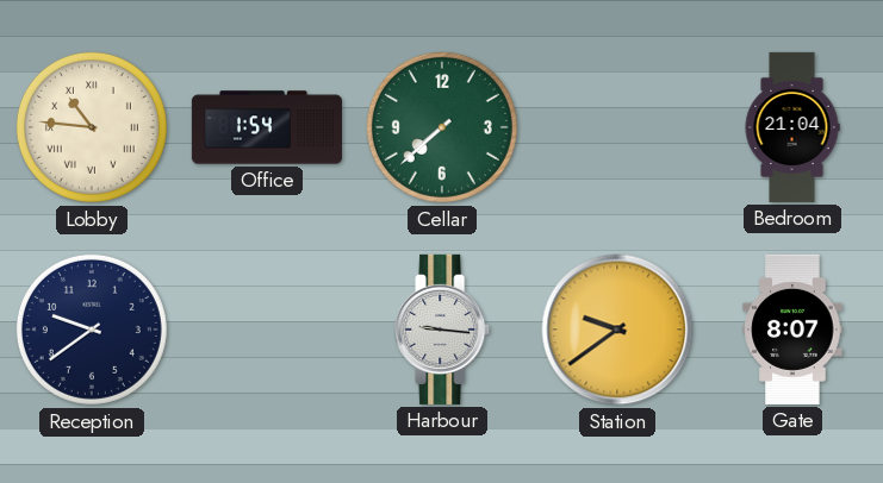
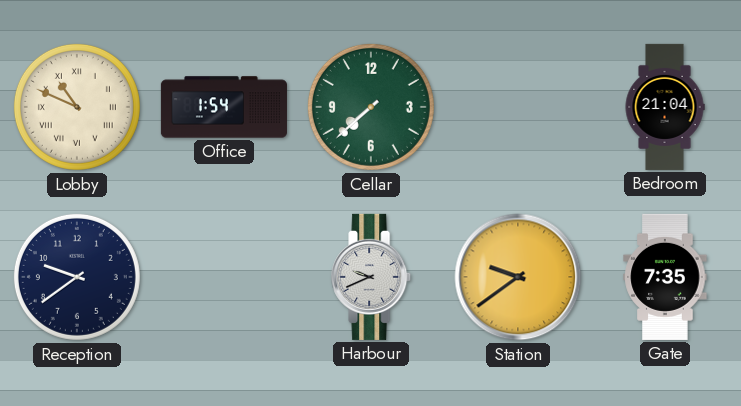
Lobby: 10:46 -> 10:49
Harbour: 9:16 -> 9:41
Gate: 8:07 -> 7:35
